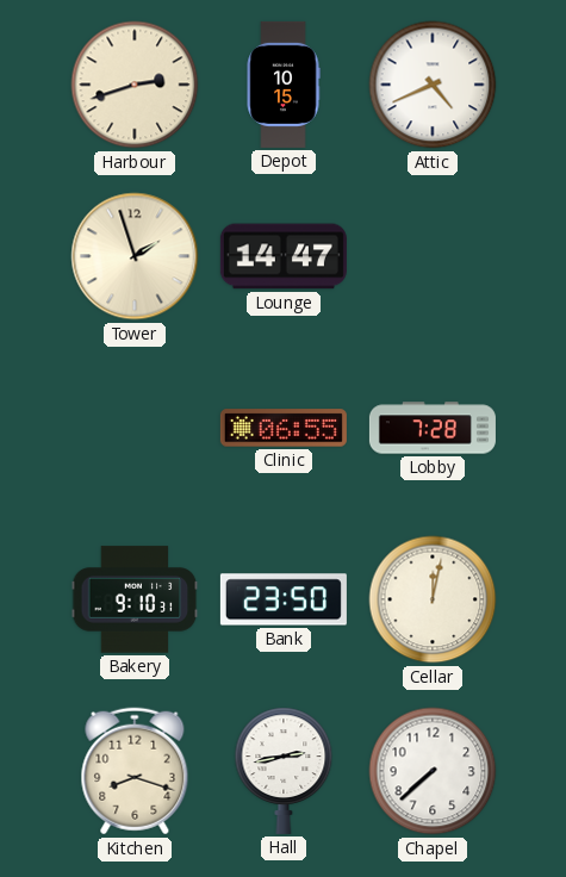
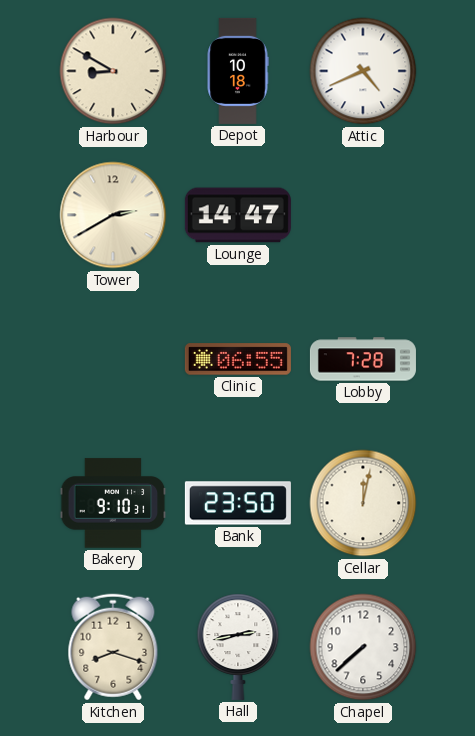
Harbour: 2:42 -> 8:50
Depot: 10:15 -> 10:18
Tower: 1:57 -> 2:40
